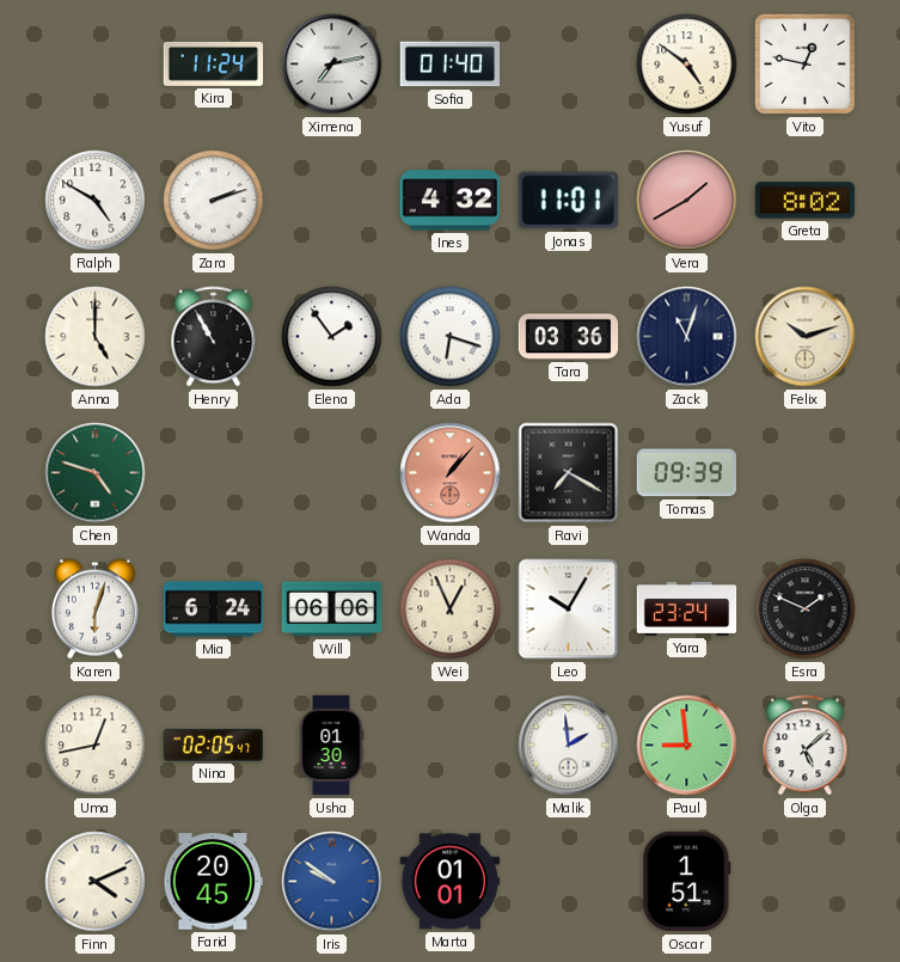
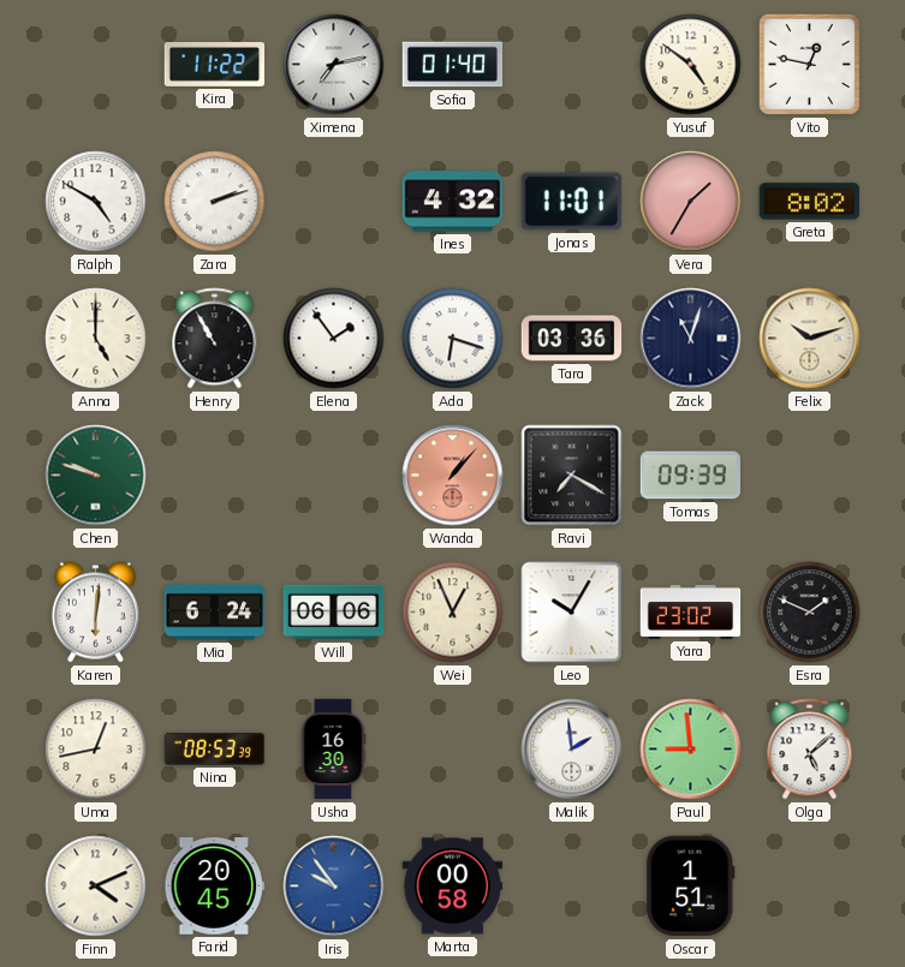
Kira: 11:24 -> 11:22
Vera: 1:40 -> 1:35
Chen: 4:48 -> 9:48
Karen: 6:03 -> 6:01
Yara: 23:24 -> 23:02
Nina: 02:05 -> 08:53
Usha: 01:30 -> 16:30
Iris: 9:51 -> 9:54
Marta: 01:01 -> 00:58
